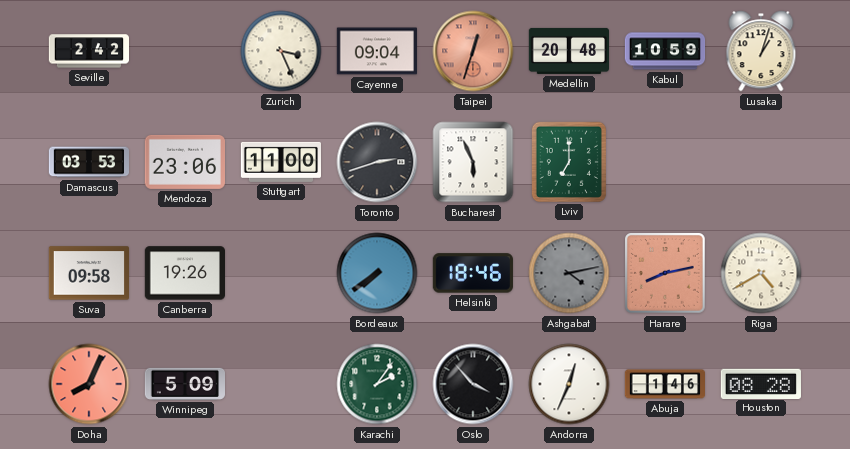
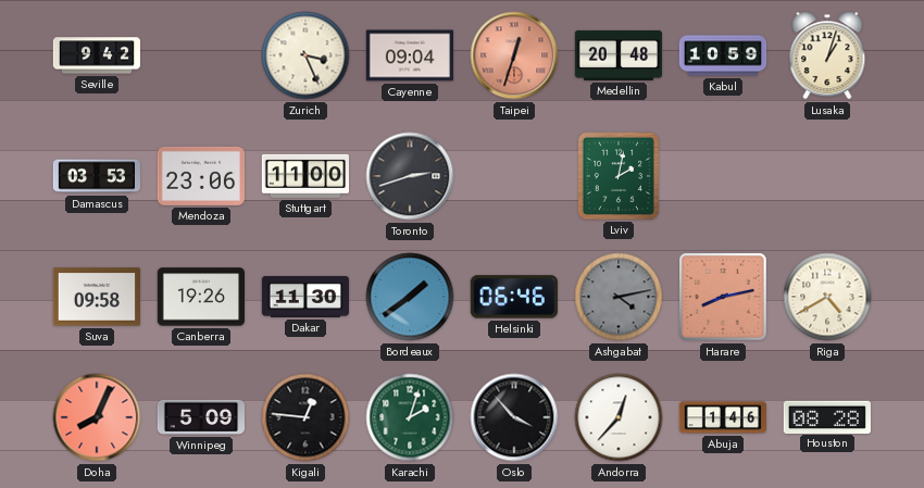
Seville: 2:42 -> 9:42
Bucharest: 5:56 -> none
Lviv: 7:00 -> 2:02
Dakar: none -> 11:30
Bordeaux: 7:39 -> 1:39
Helsinki: 18:46 -> 06:46
Kigali: none -> 12:46
Karachi: 2:06 -> 2:03
Andorra: 12:34 -> 12:37
